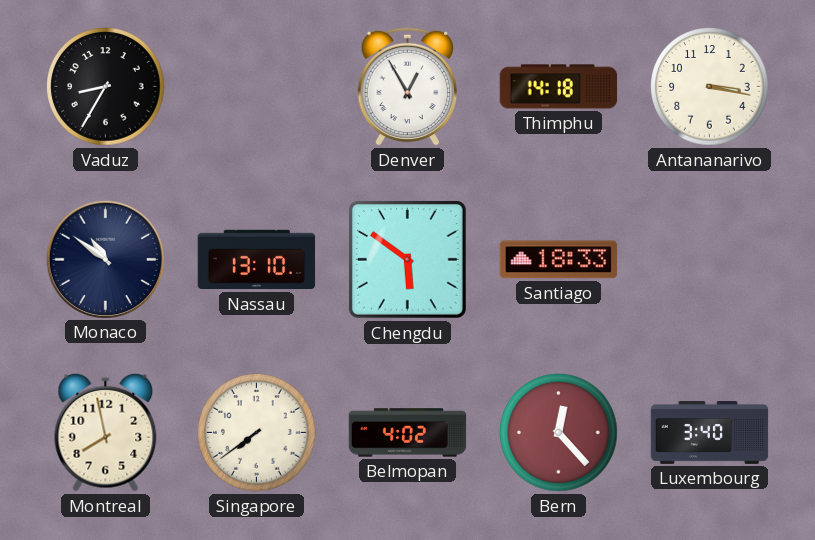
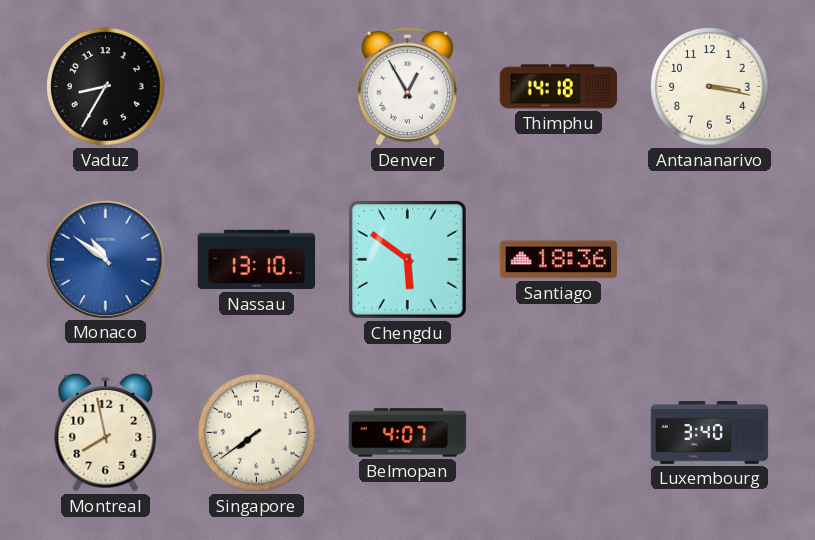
Monaco dial: navy -> blue
Santiago: 18:33 -> 18:36
Belmopan: 4:02 -> 4:07
Bern: 12:23 -> none
